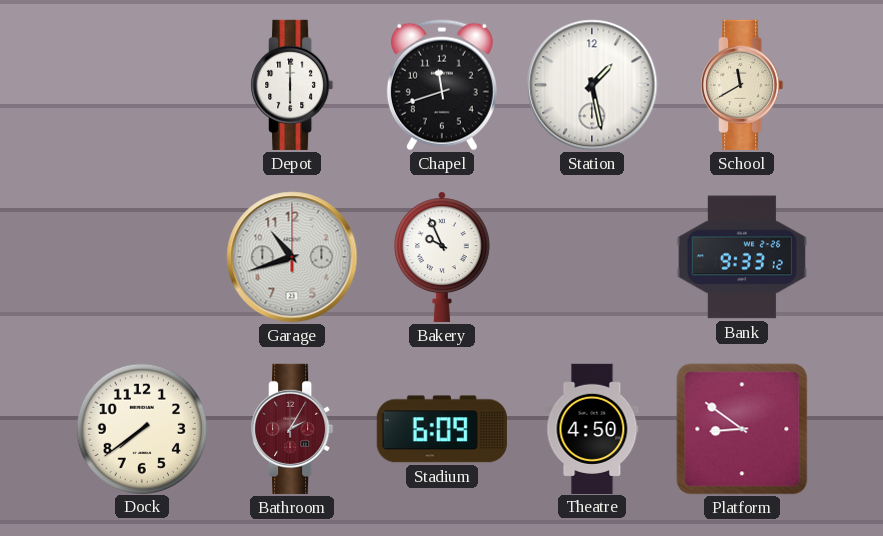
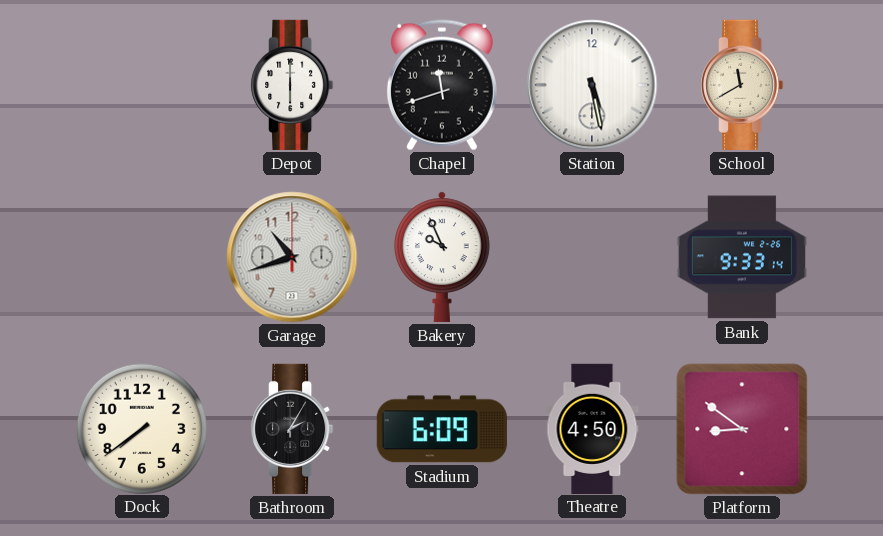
Station: 1:28 -> 5:28
Bank: 9:33:12 -> 9:33:14
Bathroom dial: burgundy -> black
